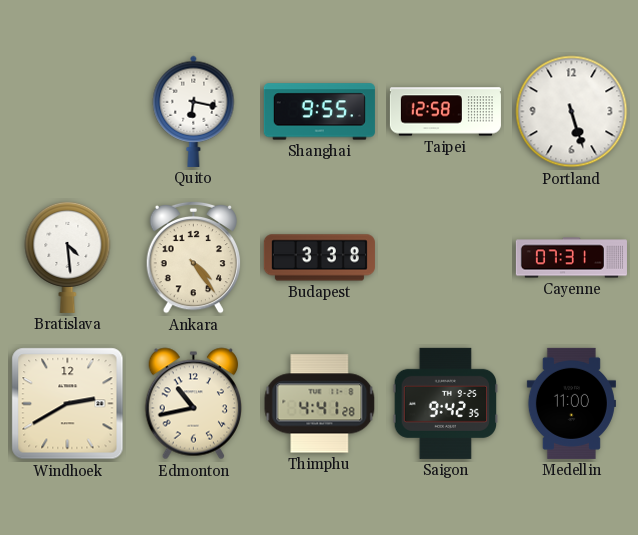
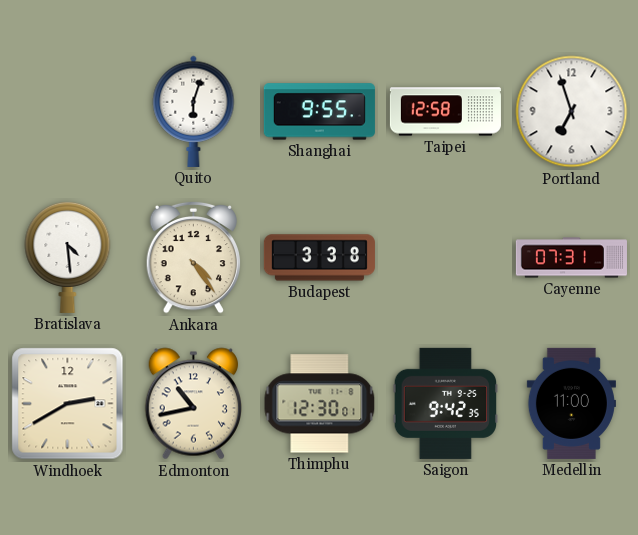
Quito: 6:17 -> 6:03
Portland: 5:27 -> 6:57
Thimphu: 4:41 -> 12:30
